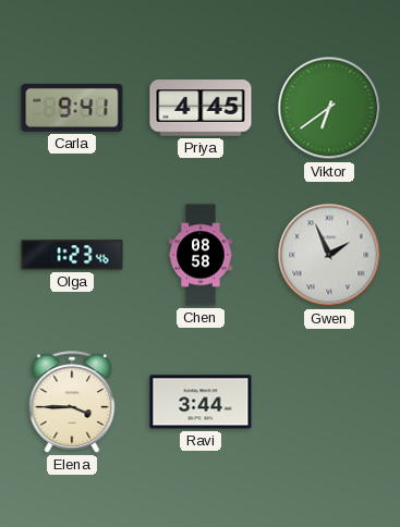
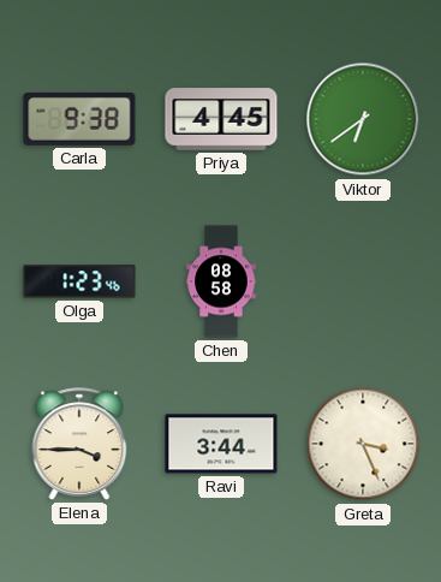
Carla: 9:41 -> 9:38
Gwen: 1:56 -> none
Greta: none -> 3:26
